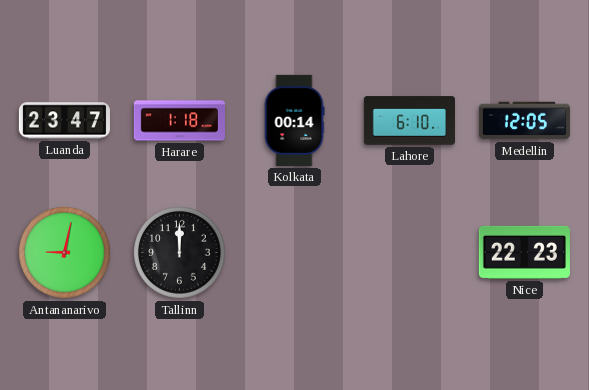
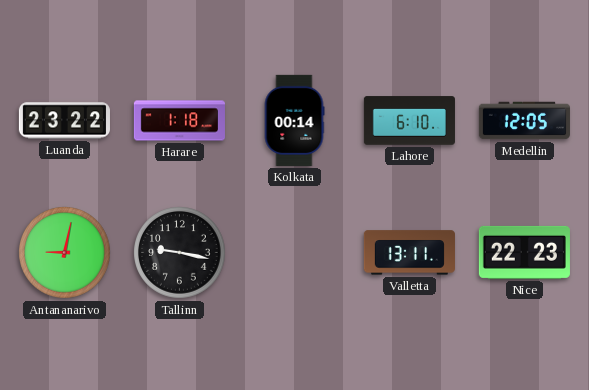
Luanda: 23:47 -> 23:22
Tallinn: 12:00 -> 9:17
Valletta: none -> 13:11
